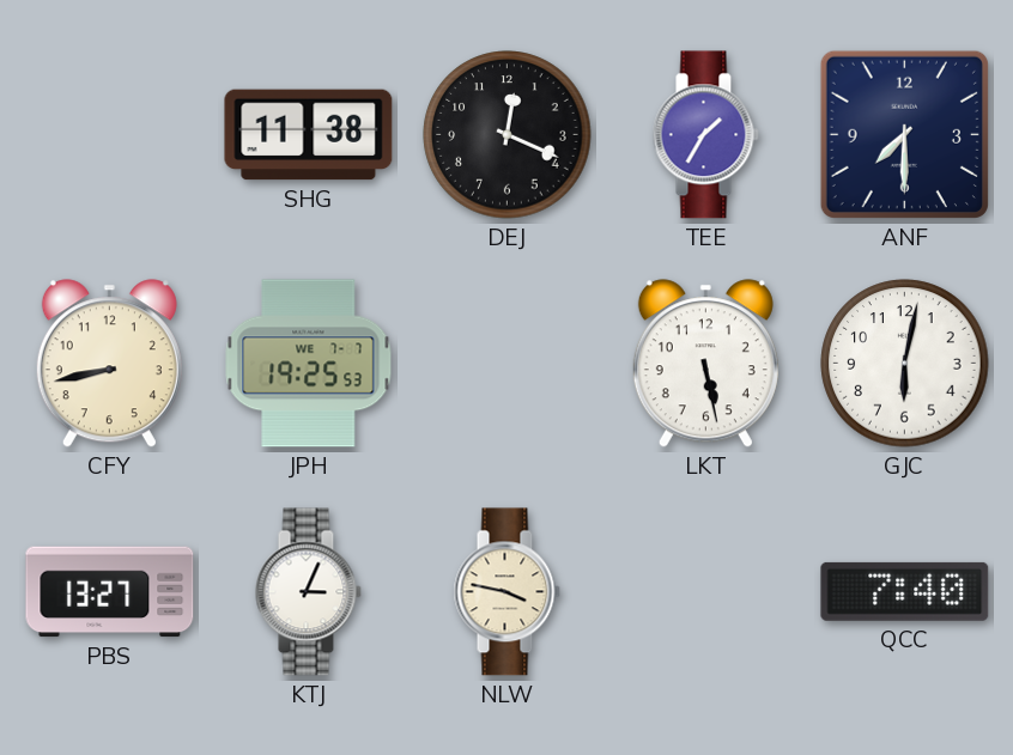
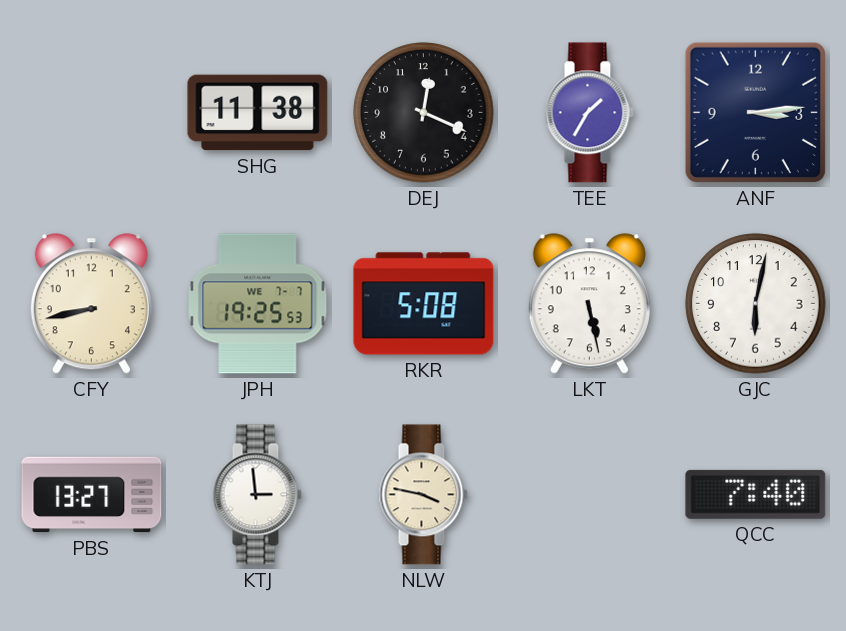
ANF: 7:30 -> 3:14
RKR: none -> 5:08
KTJ: 3:04 -> 2:59
